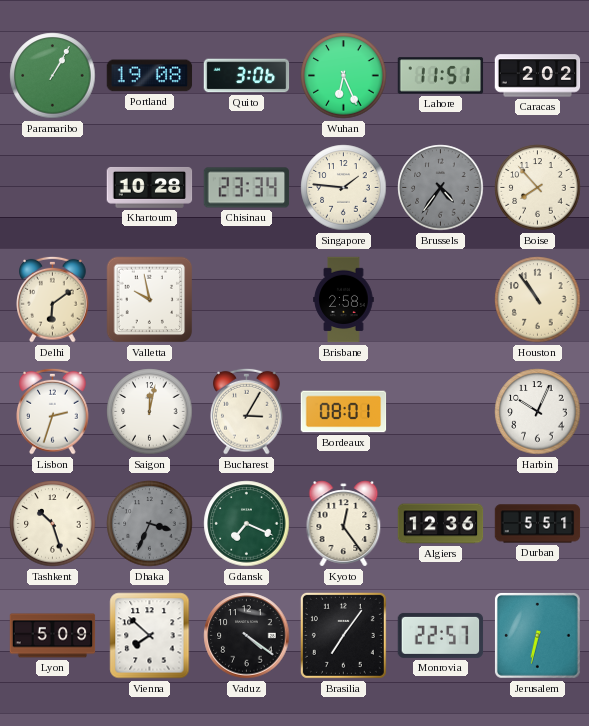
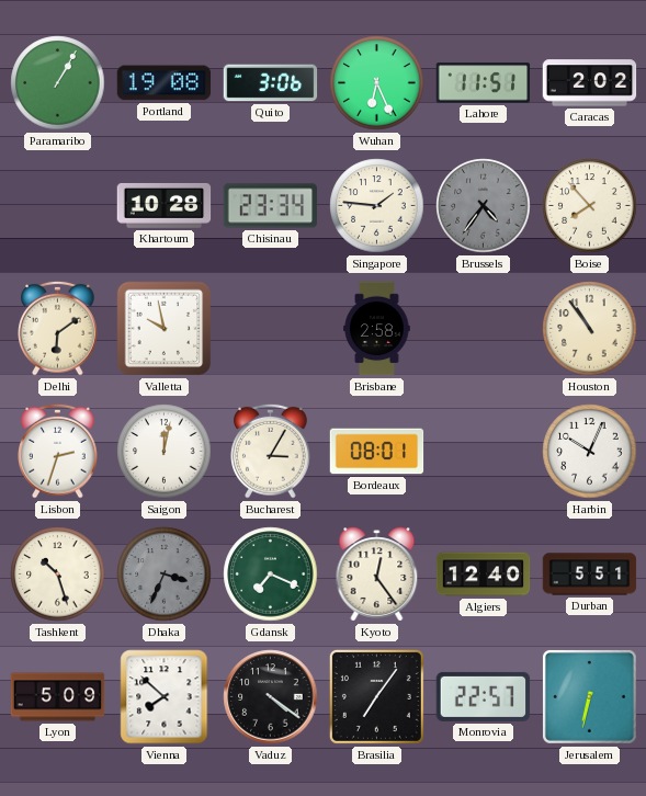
Algiers: 12:36 -> 12:40
